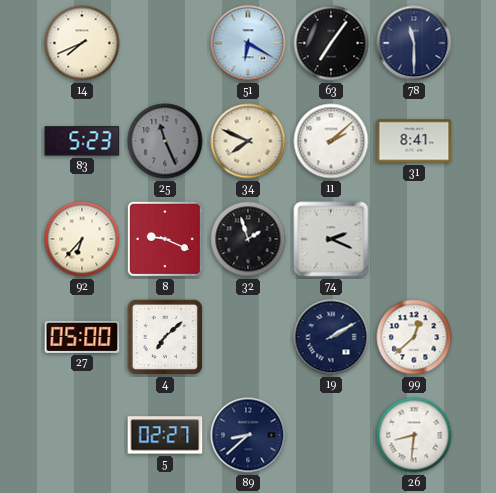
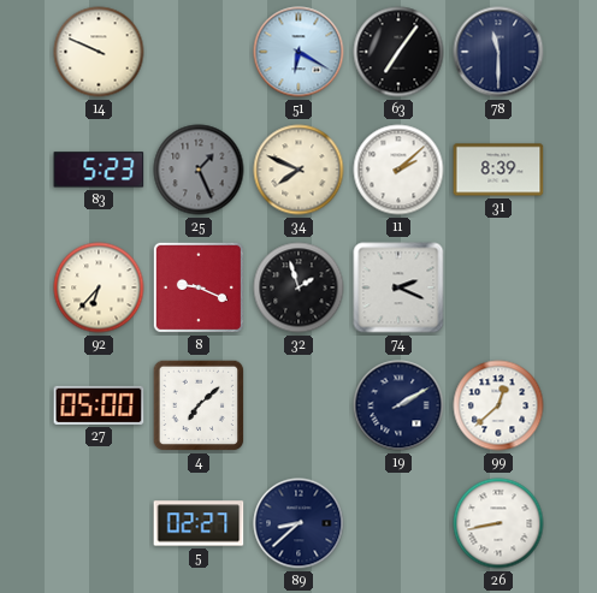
14: 7:41 -> 9:49
25: 11:26 -> 1:26
31: 8:41 -> 8:39
26: 8:31 -> 8:43
